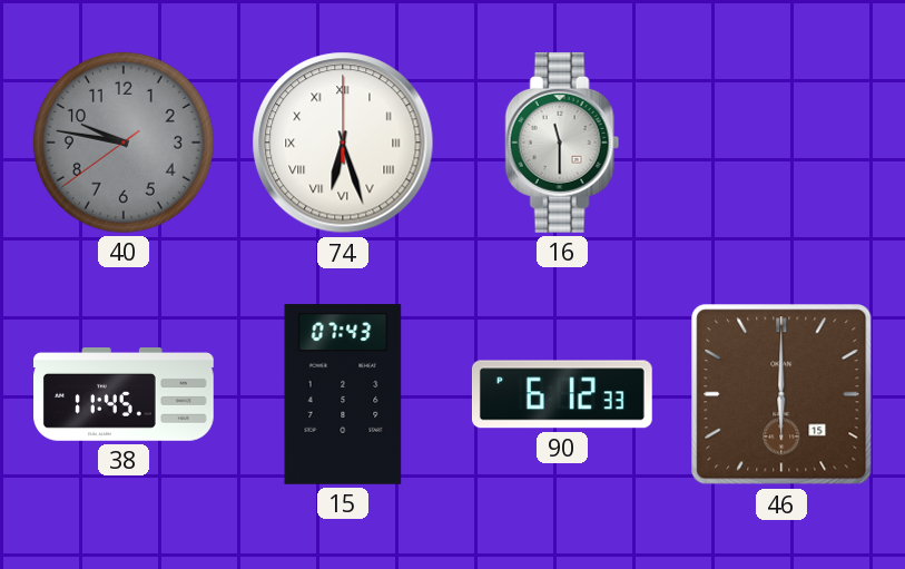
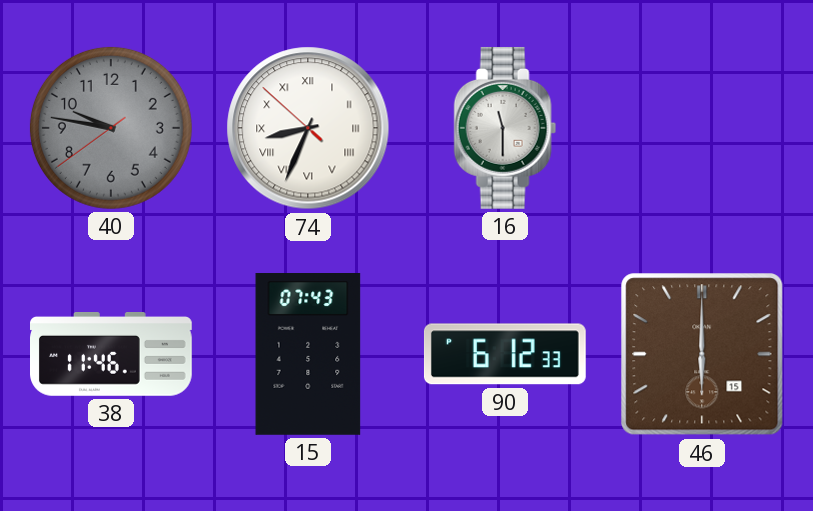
74: 6:27 -> 8:33
38: 11:45 -> 11:46
